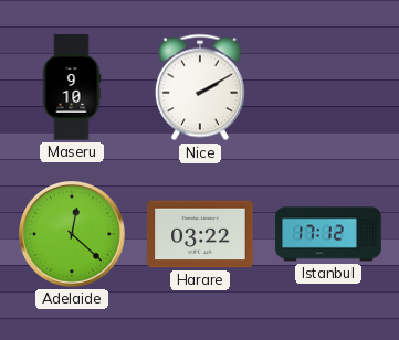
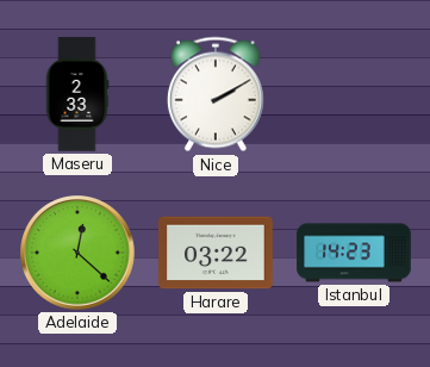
Maseru: 9:10 -> 2:33
Istanbul: 17:12 -> 14:23
